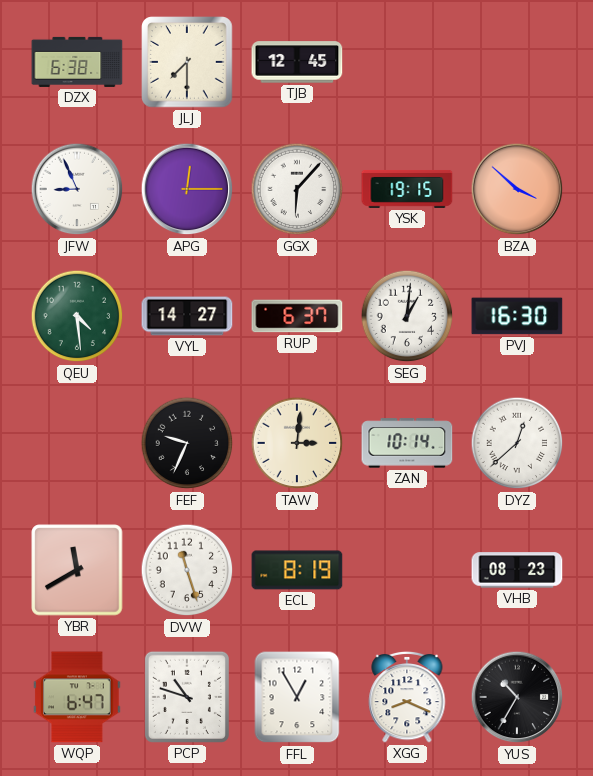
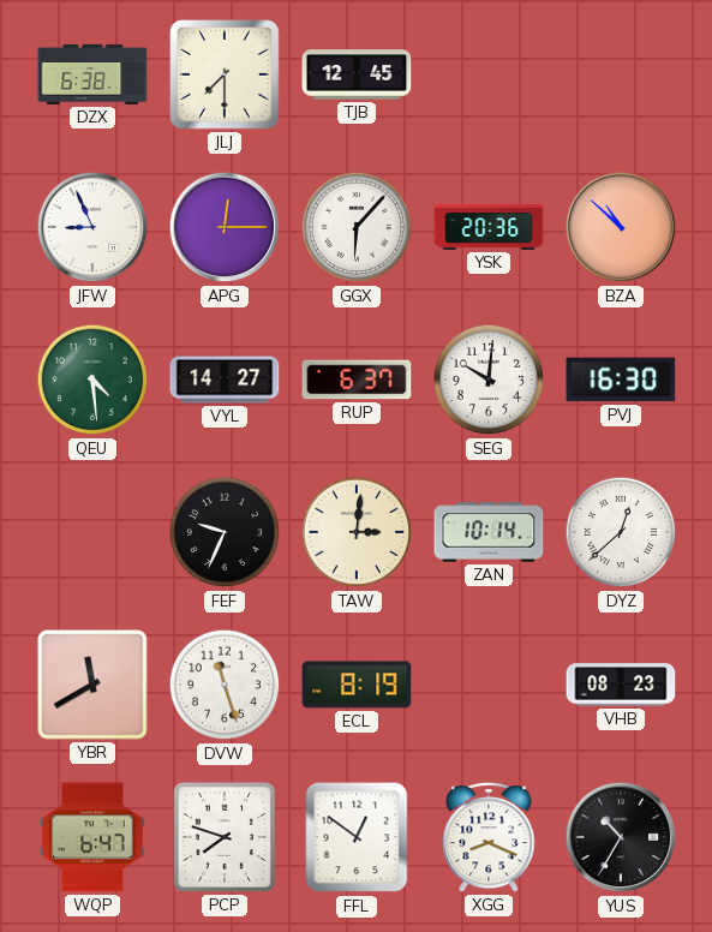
YSK: 19:15 -> 20:36
BZA: 3:52 -> 10:52
SEG: 1:01 -> 10:01
PCP: 10:48 -> 7:48
FFL: 12:55 -> 12:51
